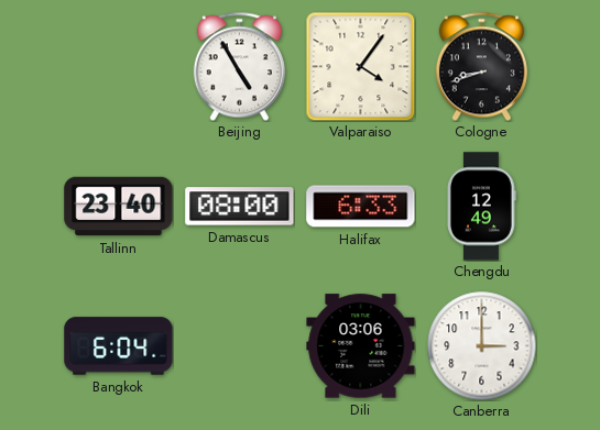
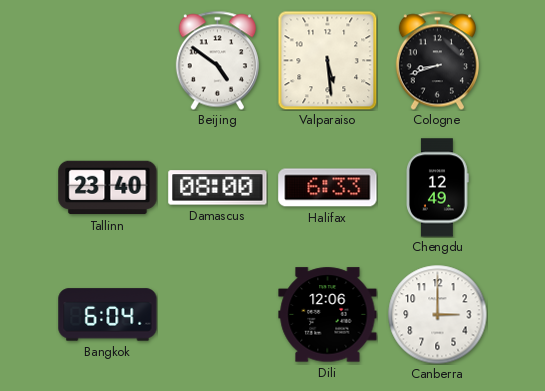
Beijing: 4:55 -> 4:51
Valparaiso: 4:06 -> 5:29
Dili: 03:06 -> 12:06
